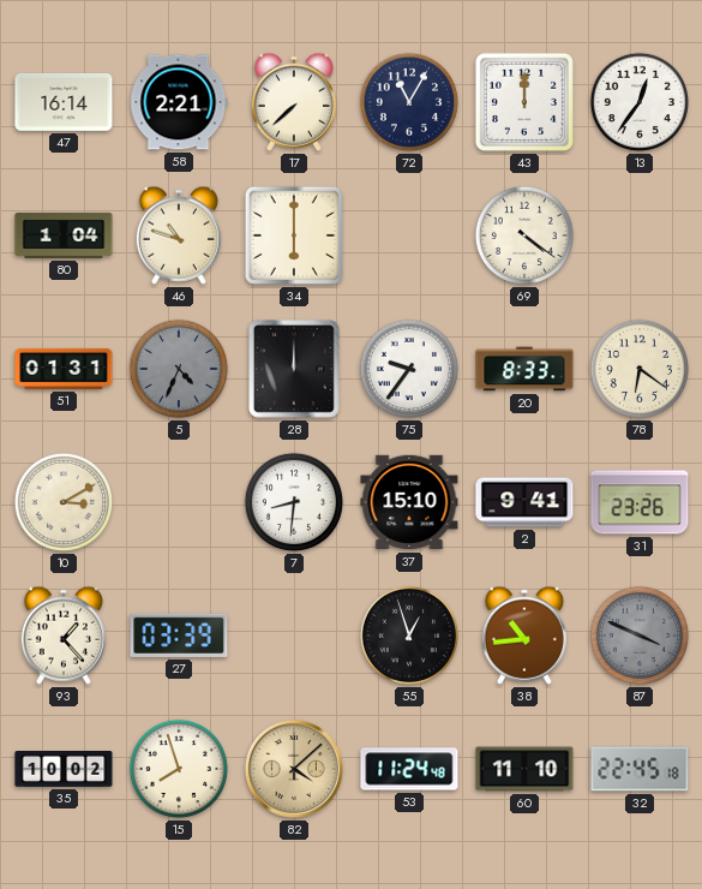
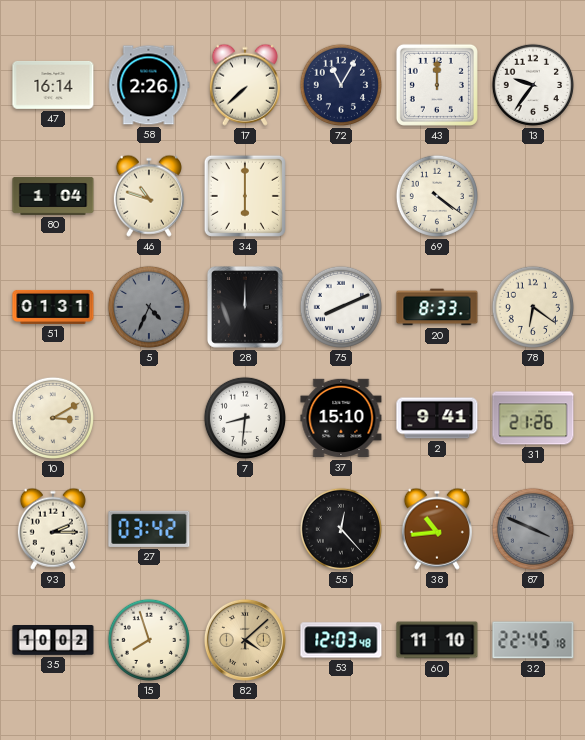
58: 2:21 -> 2:26
13: 12:36 -> 9:36
75: 9:36 -> 8:11
31: 23:26 -> 21:26
93: 1:23 -> 2:15
27: 03:39 -> 03:42
55: 12:57 -> 12:23
53: 11:24 -> 12:03
